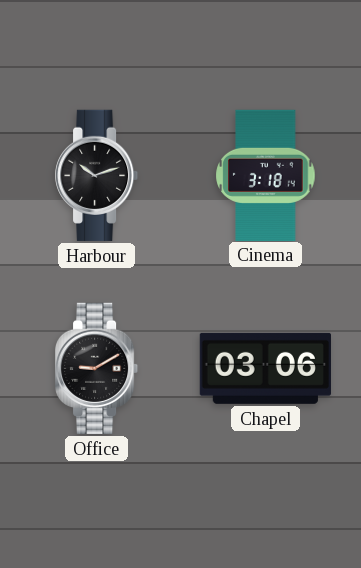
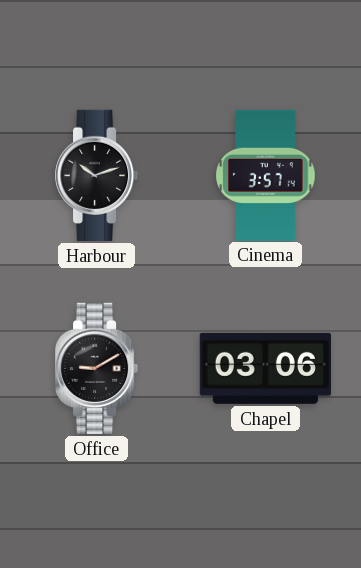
Cinema: 3:18 -> 3:57
